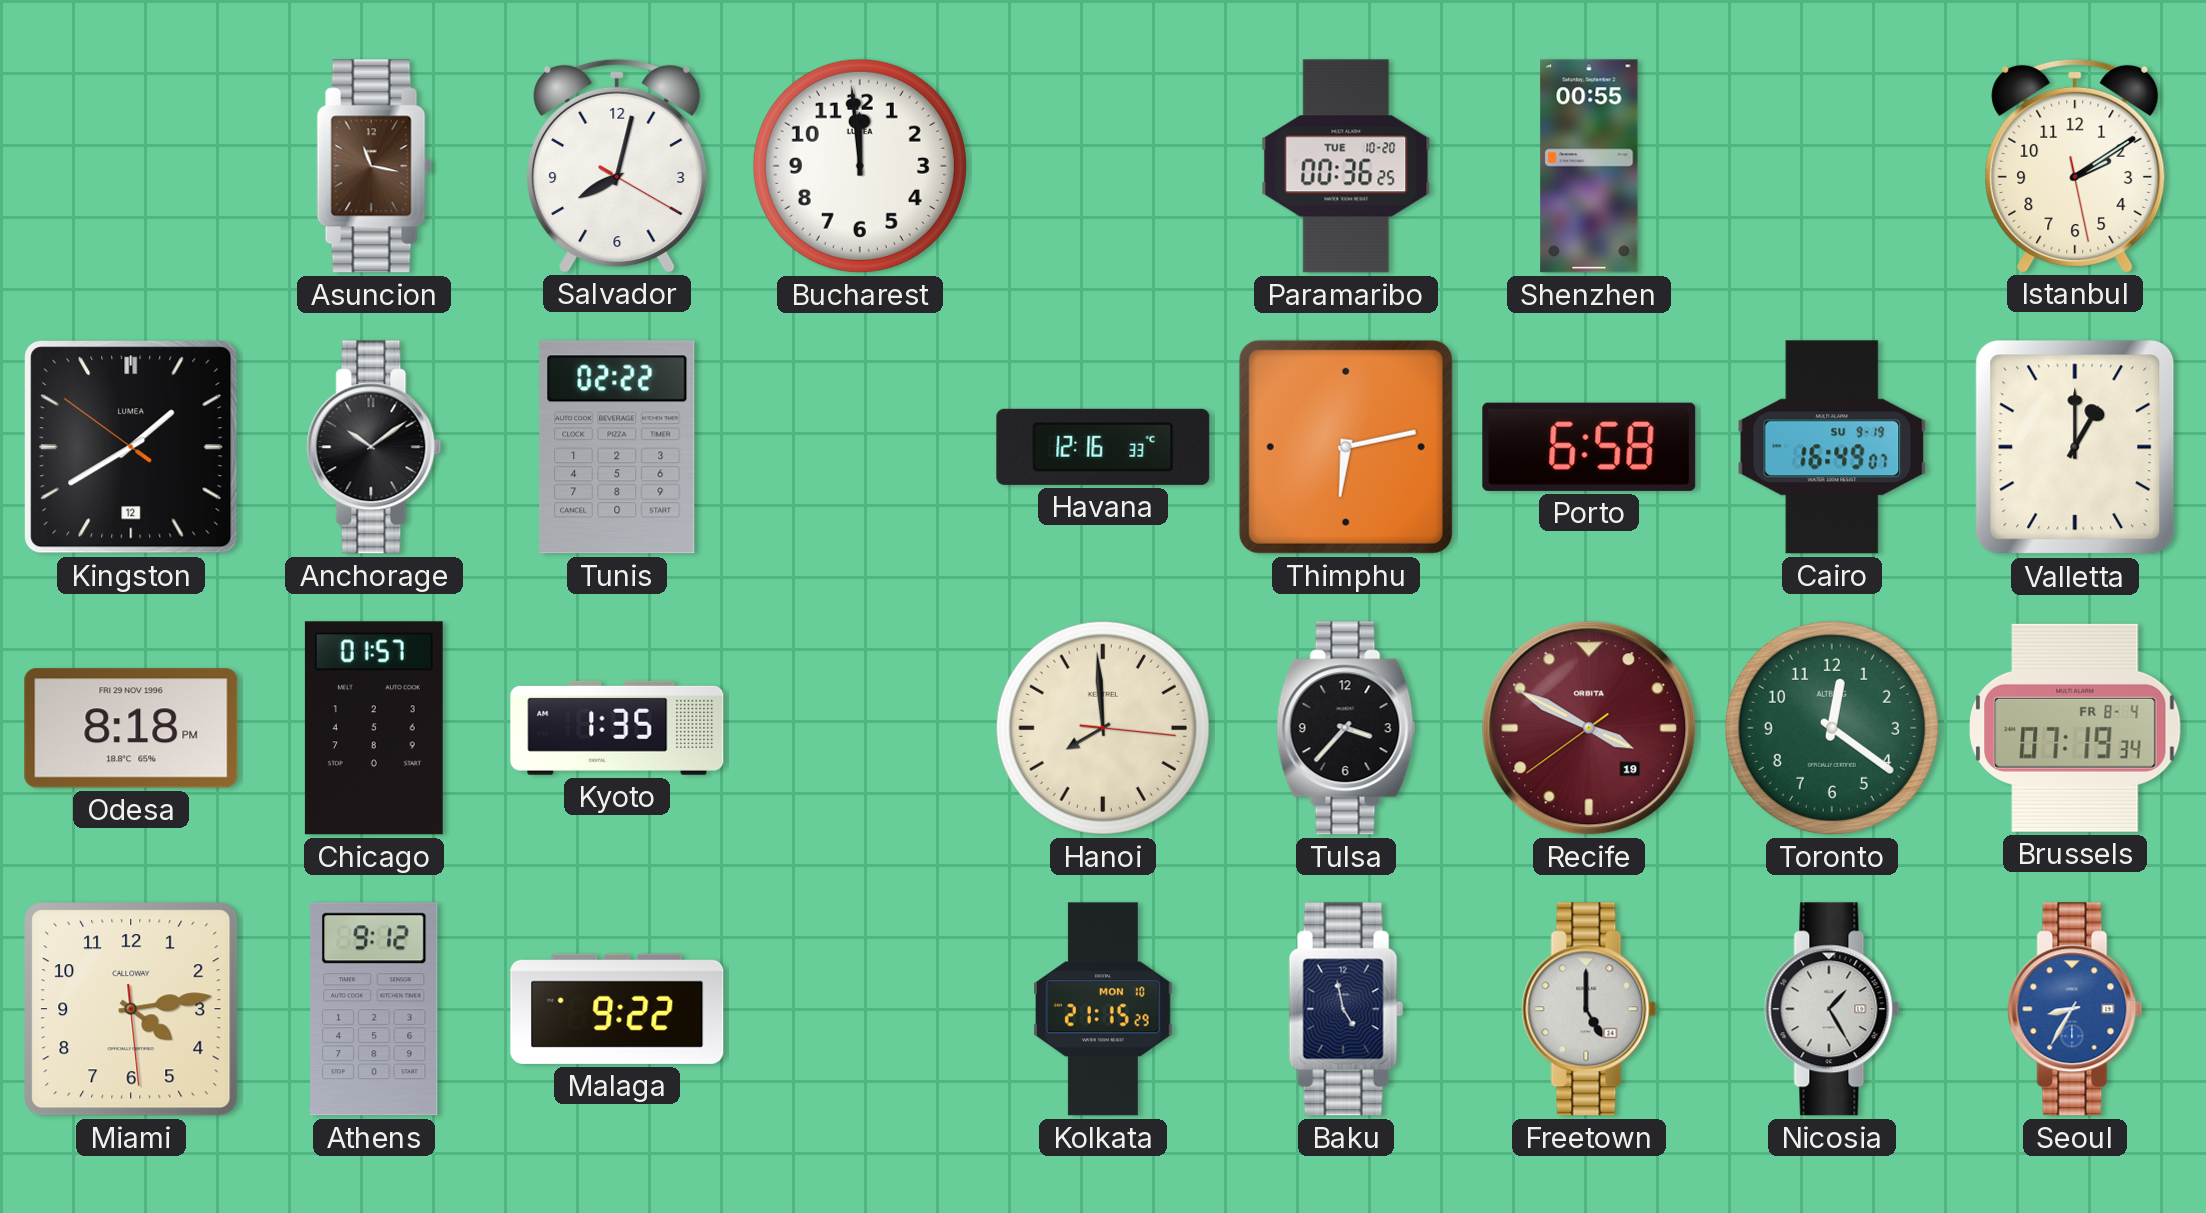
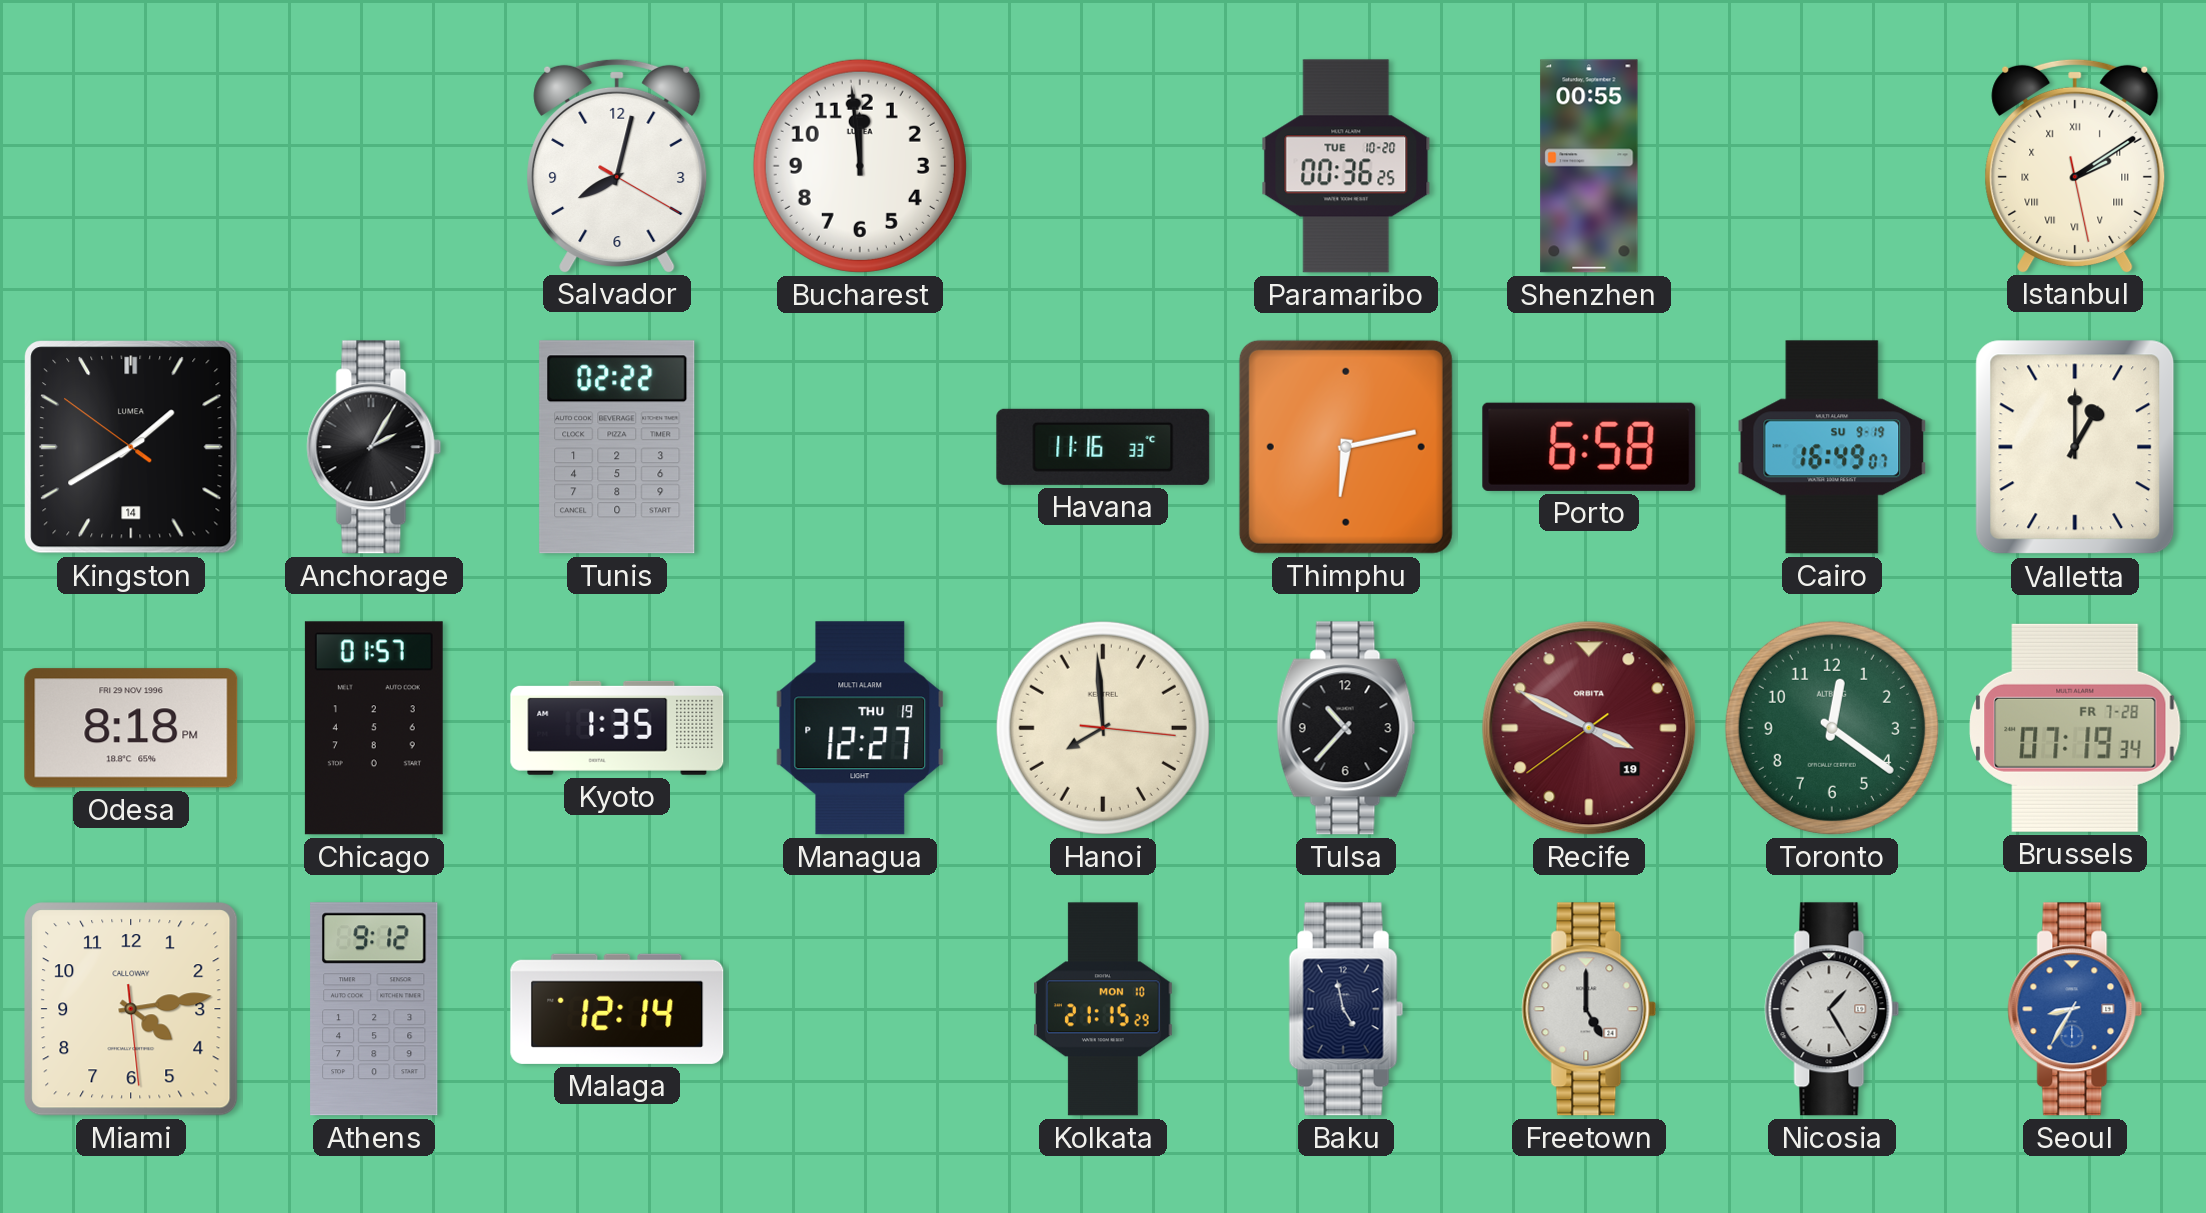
Asuncion: 11:17 -> none
Istanbul numerals: Arabic -> Roman
Kingston date: 12 -> 14
Anchorage: 10:09 -> 2:05
Havana: 12:16 -> 11:16
Managua: none -> 12:27
Tulsa: 3:37 -> 10:37
Brussels date: FR 8-4 -> FR 7-28
Malaga: 9:22 -> 12:14
